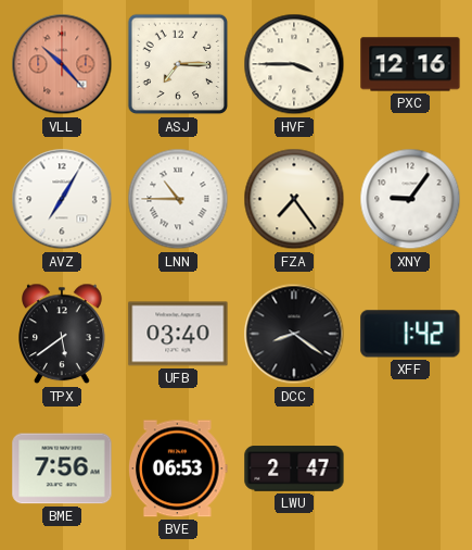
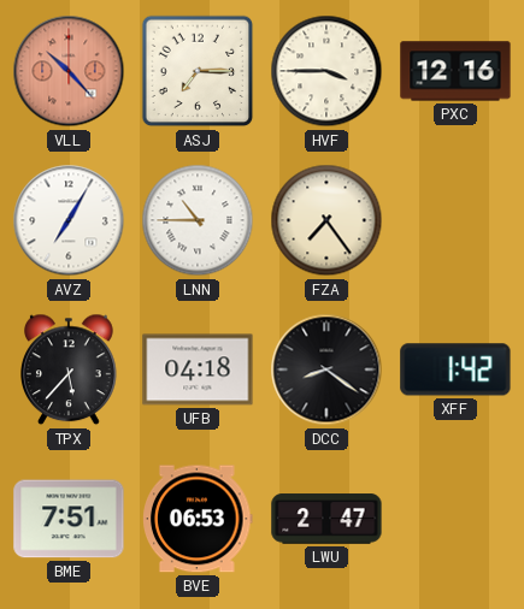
XNY: 9:06 -> none
TPX: 5:39 -> 5:37
UFB: 03:40 -> 04:18
BME: 7:56 -> 7:51
